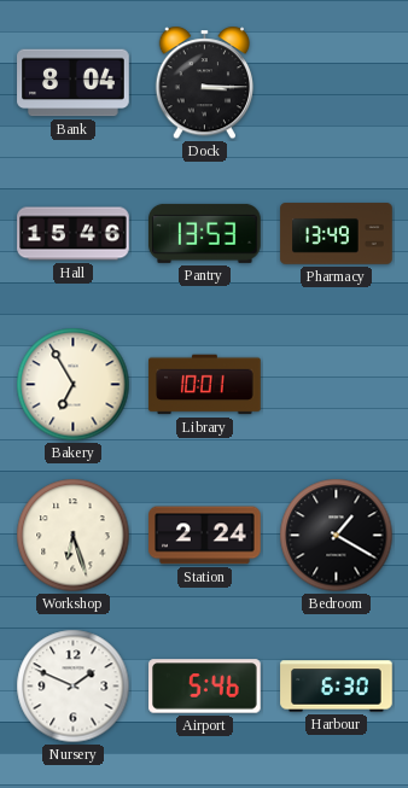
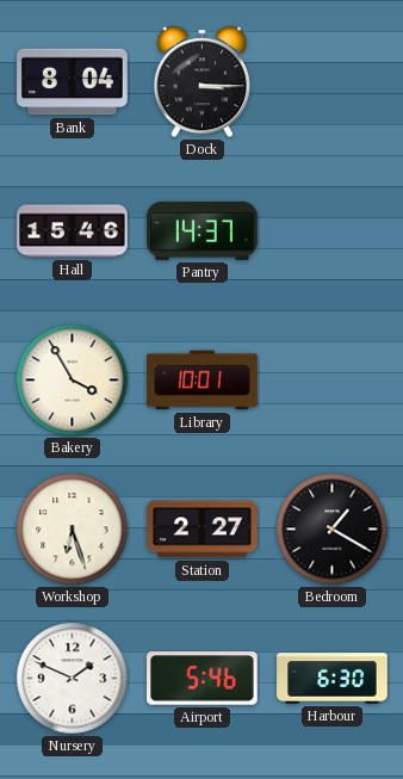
Pantry: 13:53 -> 14:37
Pharmacy: 13:49 -> none
Bakery: 6:55 -> 3:55
Station: 2:24 -> 2:27
